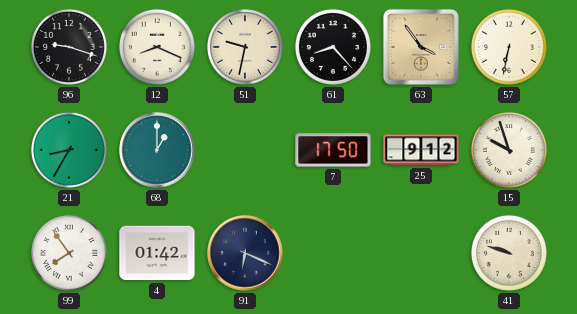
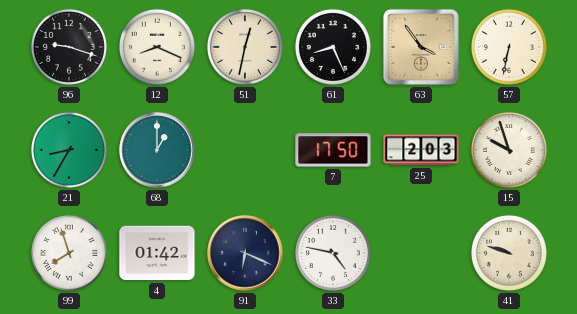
51: 9:32 -> 12:32
61: 8:23 -> 8:26
25: 9:12 -> 2:03
99: 7:54 -> 7:57
33: none -> 4:47
